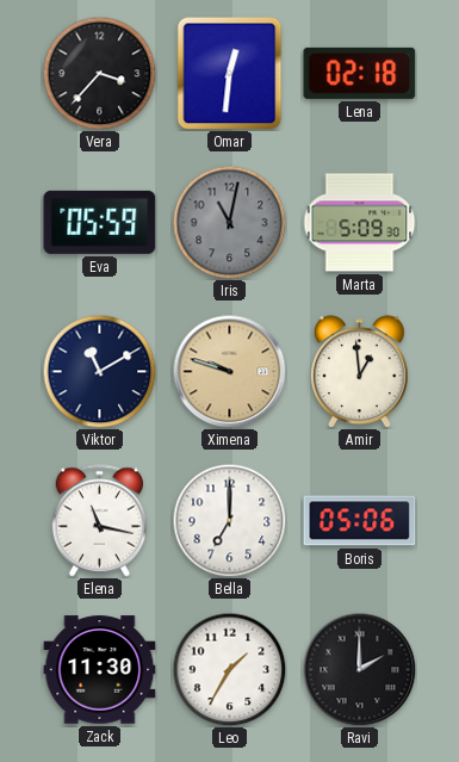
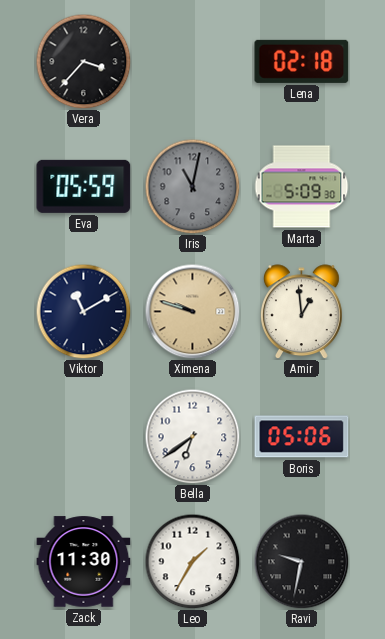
Omar: 12:31 -> none
Elena: 11:17 -> none
Bella: 7:00 -> 6:39
Ravi: 2:00 -> 9:32
